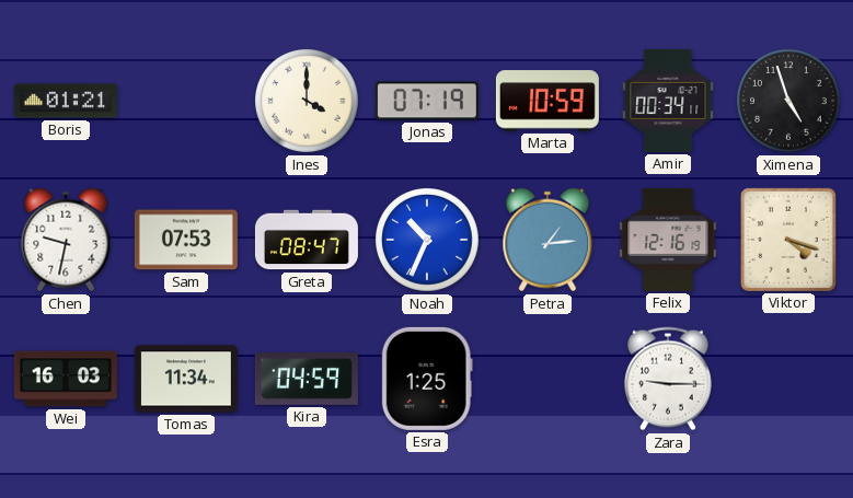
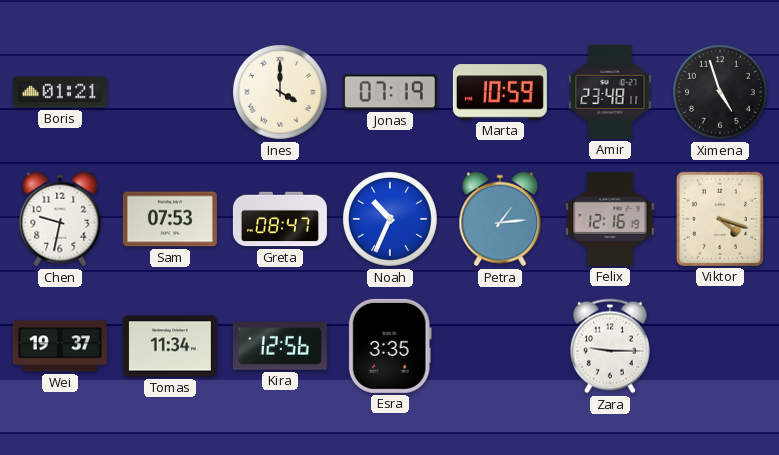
Amir: 00:34 -> 23:48
Wei: 16:03 -> 19:37
Kira: 04:59 -> 12:56
Esra: 1:25 -> 3:35
